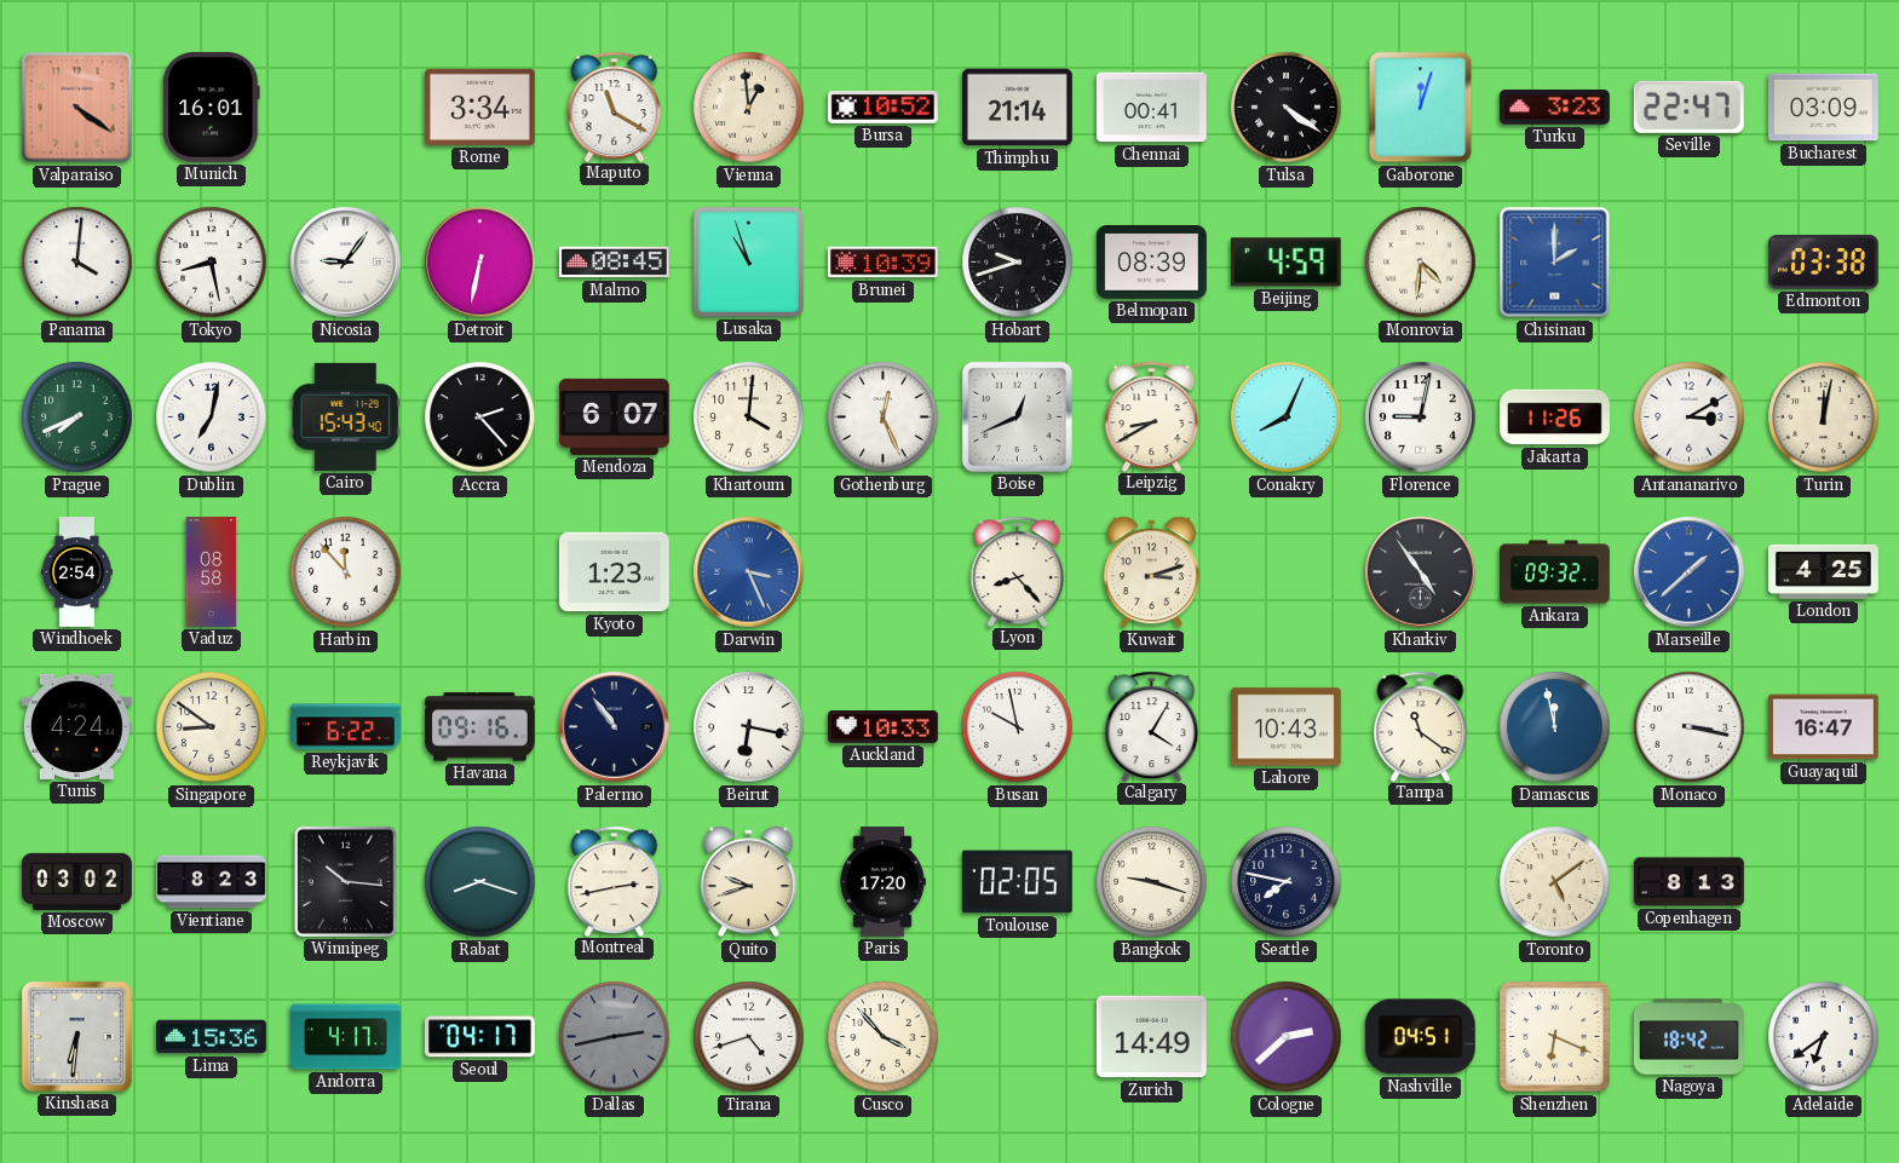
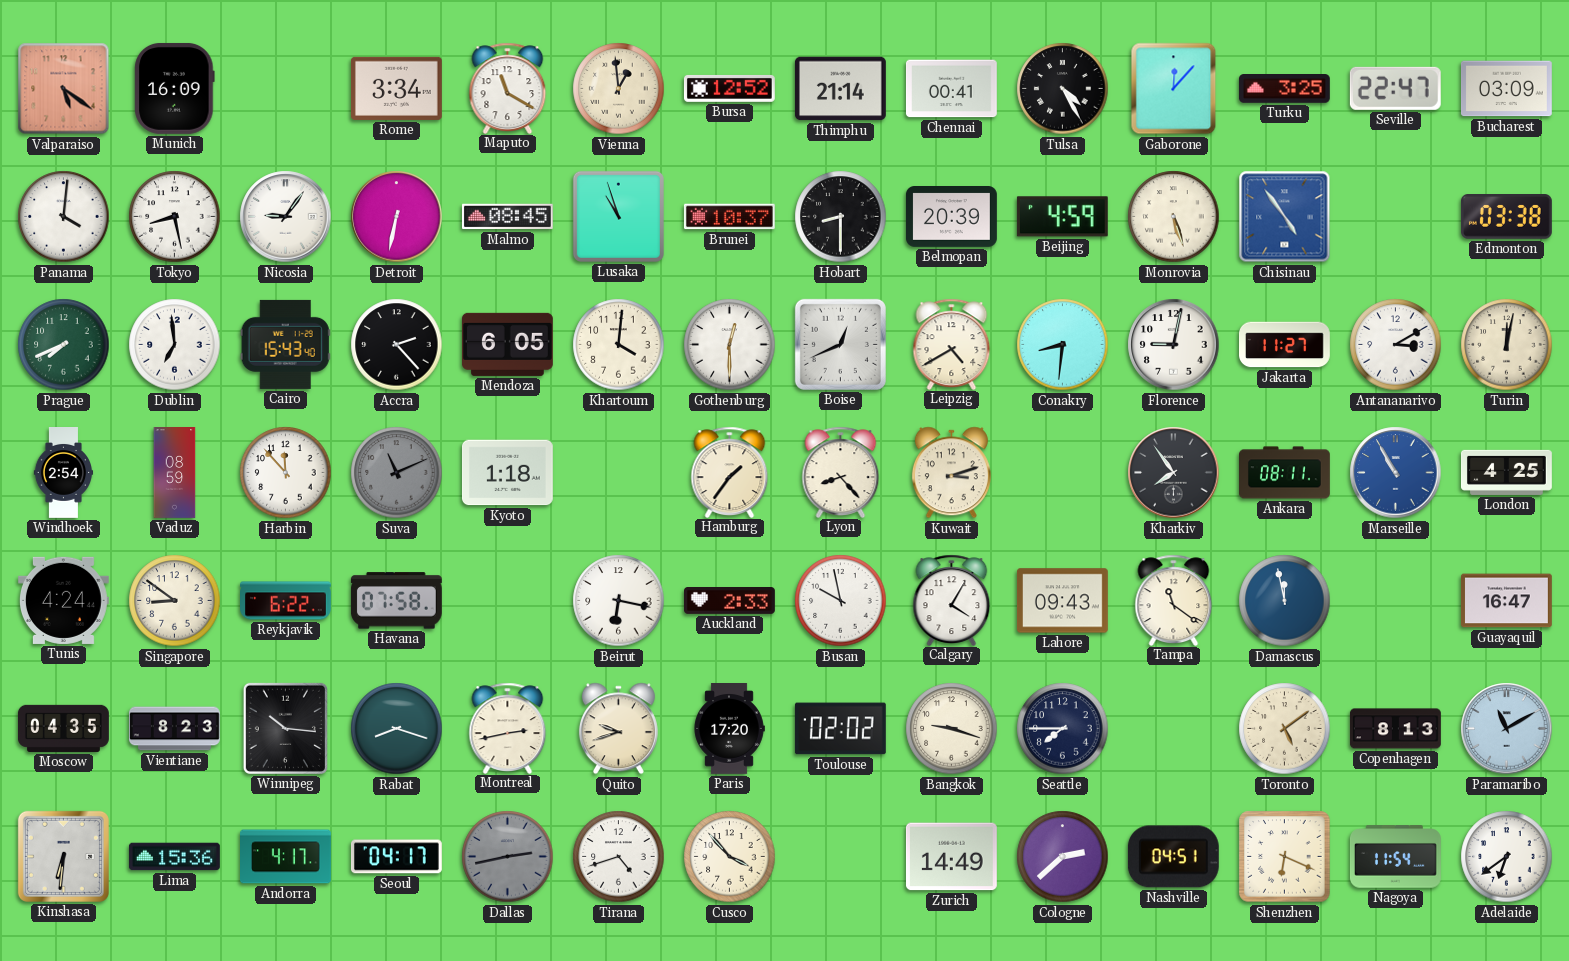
Valparaiso: 4:21 -> 5:21
Munich: 16:01 -> 16:09
Bursa: 10:52 -> 12:52
Tulsa: 4:21 -> 4:25
Gaborone: 12:03 -> 12:07
Turku: 3:23 -> 3:25
Brunei: 10:39 -> 10:37
Hobart: 9:42 -> 8:30
Belmopan: 08:39 -> 20:39
Monrovia: 4:31 -> 5:27
Chisinau: 2:00 -> 4:54
Dublin: 7:02 -> 6:59
Mendoza: 6:07 -> 6:05
Gothenburg: 12:26 -> 12:30
Leipzig: 8:40 -> 4:40
Conakry: 8:04 -> 8:31
Jakarta: 11:26 -> 11:27
Vaduz: 08:58 -> 08:59
Suva: none -> 11:11
Kyoto: 1:23 -> 1:18
Darwin: 3:26 -> none
Hamburg: none -> 1:36
Kharkiv: 4:54 -> 7:54
Ankara: 09:32 -> 08:11
Marseille: 1:38 -> 10:55
Havana: 09:16 -> 07:58
Palermo: 10:54 -> none
Auckland: 10:33 -> 2:33
Lahore: 10:43 -> 09:43
Monaco: 3:17 -> none
Moscow: 03:02 -> 04:35
Toulouse: 02:05 -> 02:02
Seattle: 7:47 -> 7:45
Paramaribo: none -> 11:10
Nagoya: 18:42 -> 11:54
